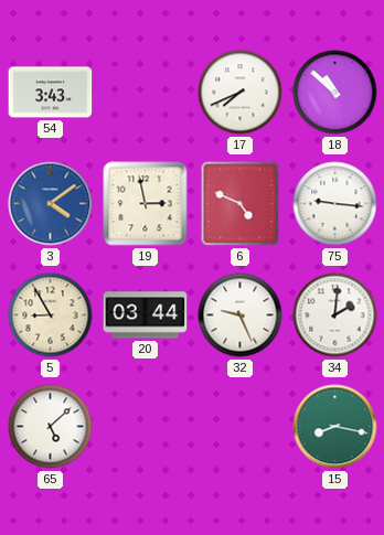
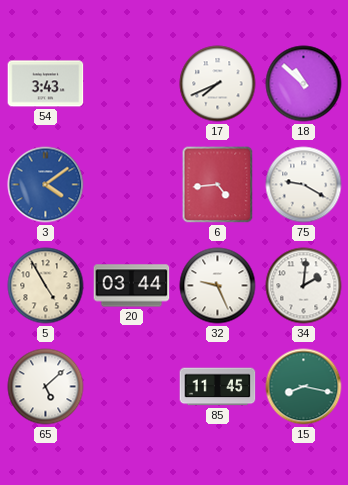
19: 2:58 -> none
6: 4:49 -> 4:44
75: 9:16 -> 9:20
5: 8:55 -> 4:55
85: none -> 11:45
